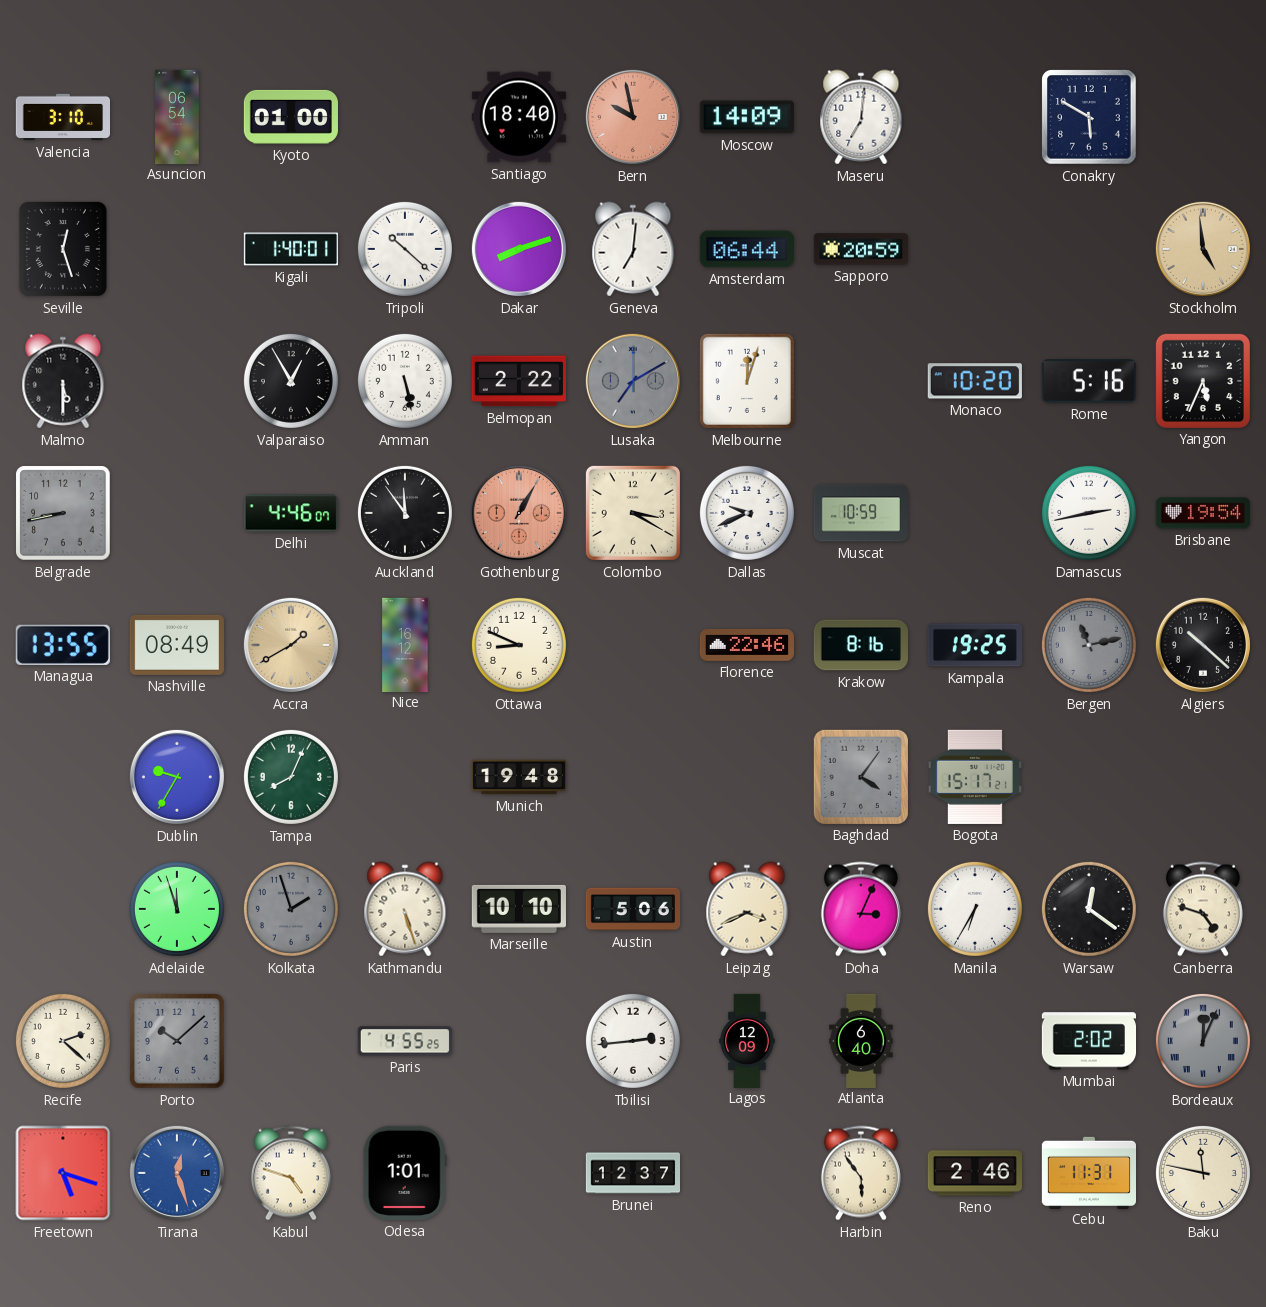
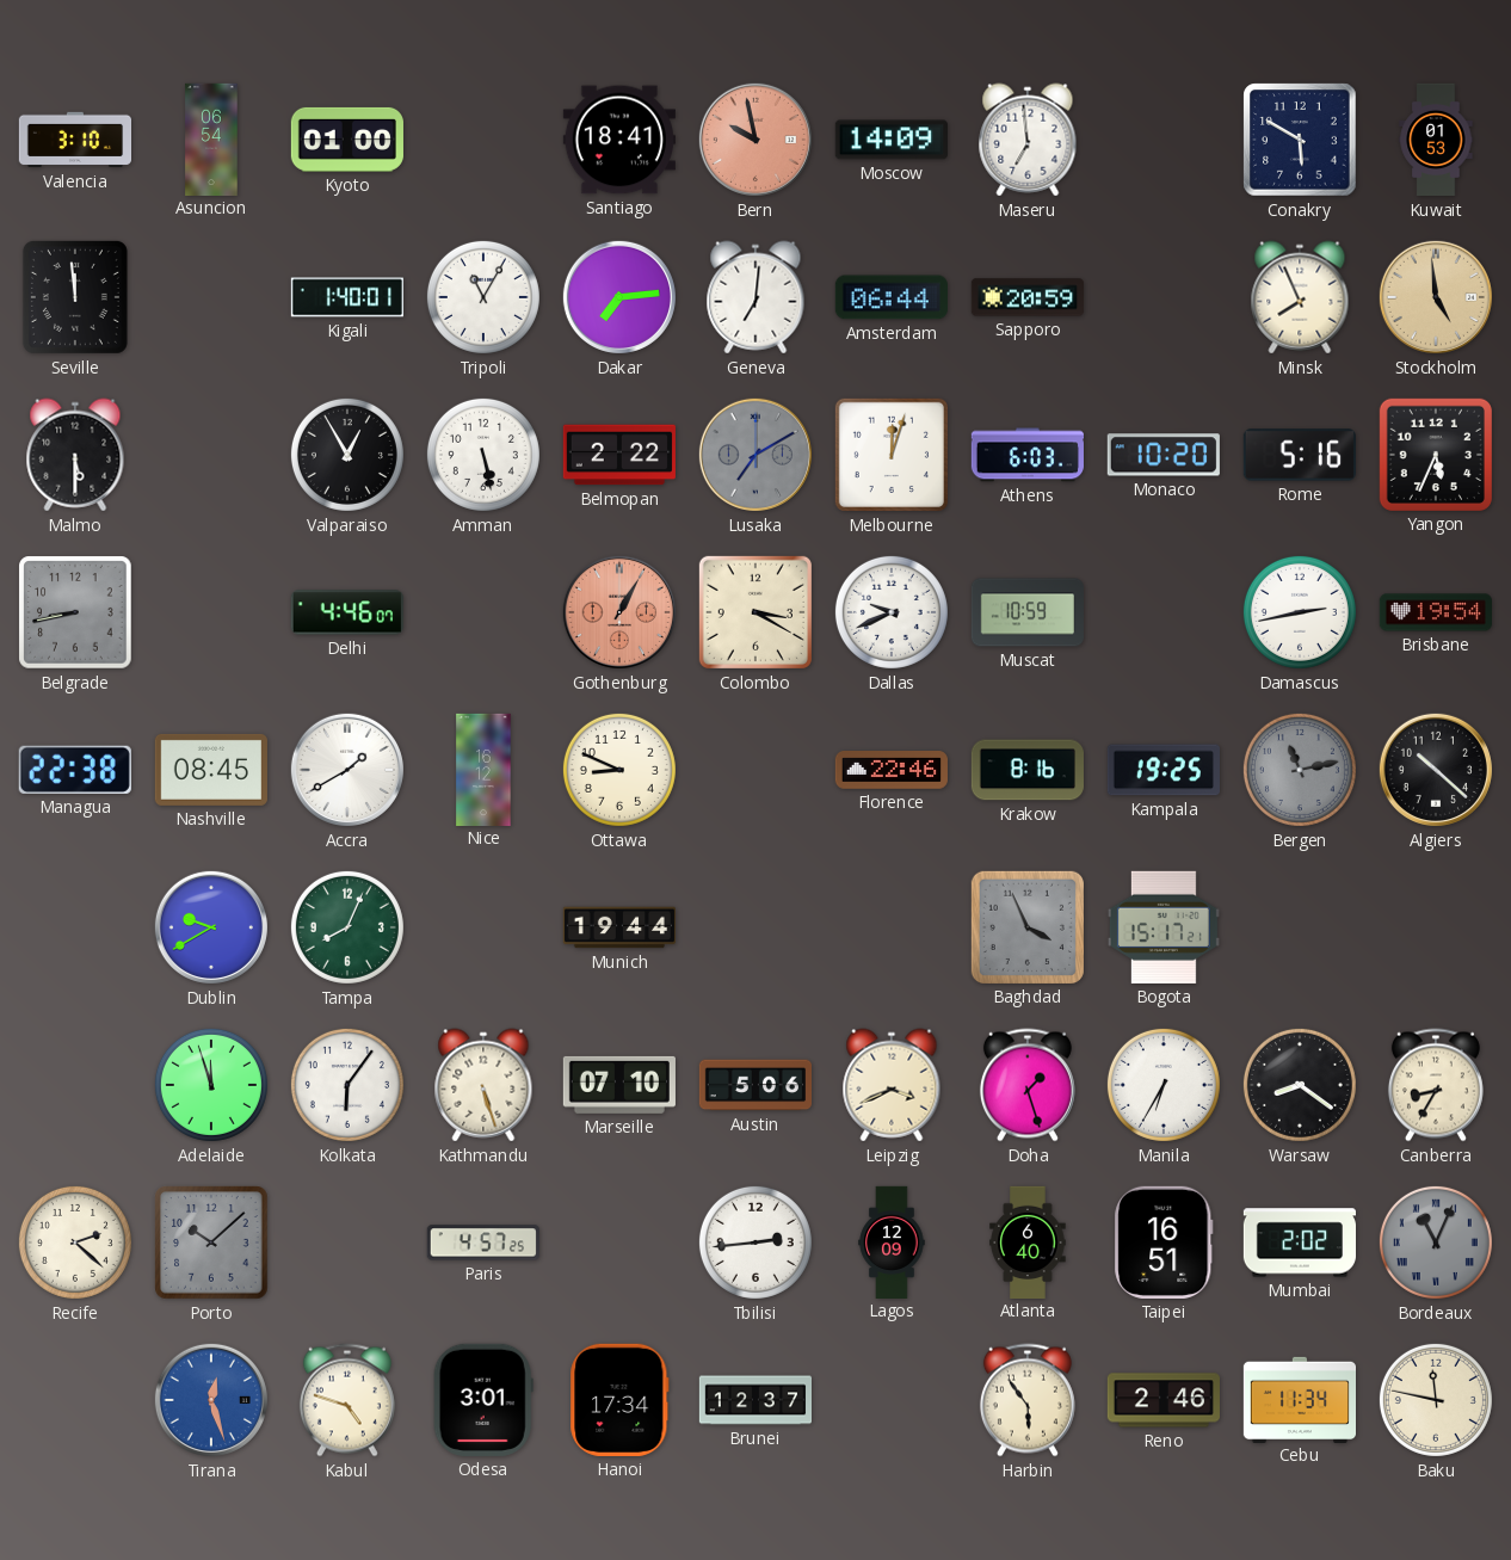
Santiago: 18:40 -> 18:41
Maseru: 7:01 -> 6:59
Kuwait: none -> 01:53
Seville: 12:27 -> 11:59
Tripoli: 10:22 -> 11:05
Dakar: 8:12 -> 7:14
Minsk: none -> 7:56
Athens: none -> 6:03
Auckland: 11:54 -> none
Managua: 13:55 -> 22:38
Nashville: 08:49 -> 08:45
Accra dial: champagne -> white
Dublin: 9:35 -> 9:40
Munich: 19:48 -> 19:44
Baghdad: 4:06 -> 3:56
Kolkata: 1:57 -> 6:06
Kolkata dial: grey -> white
Marseille: 10:10 -> 07:10
Doha: 3:04 -> 1:27
Warsaw: 12:21 -> 8:21
Canberra: 4:48 -> 8:35
Paris: 4:55 -> 4:57
Taipei: none -> 16:51
Bordeaux: 12:04 -> 11:04
Freetown: 5:18 -> none
Odesa: 1:01 -> 3:01
Hanoi: none -> 17:34
Cebu: 11:31 -> 11:34
